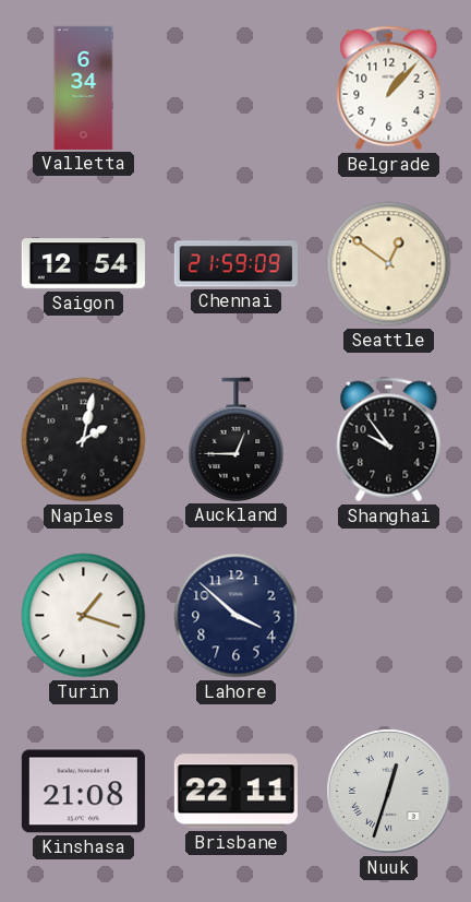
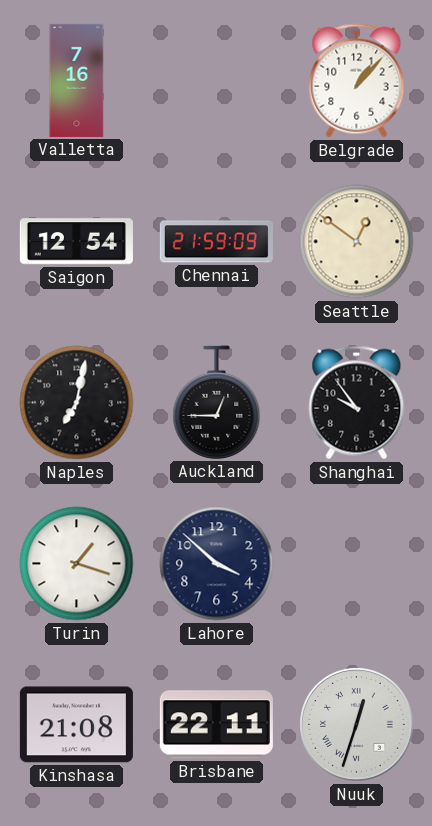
Valletta: 6:34 -> 7:16
Naples: 2:02 -> 7:02
